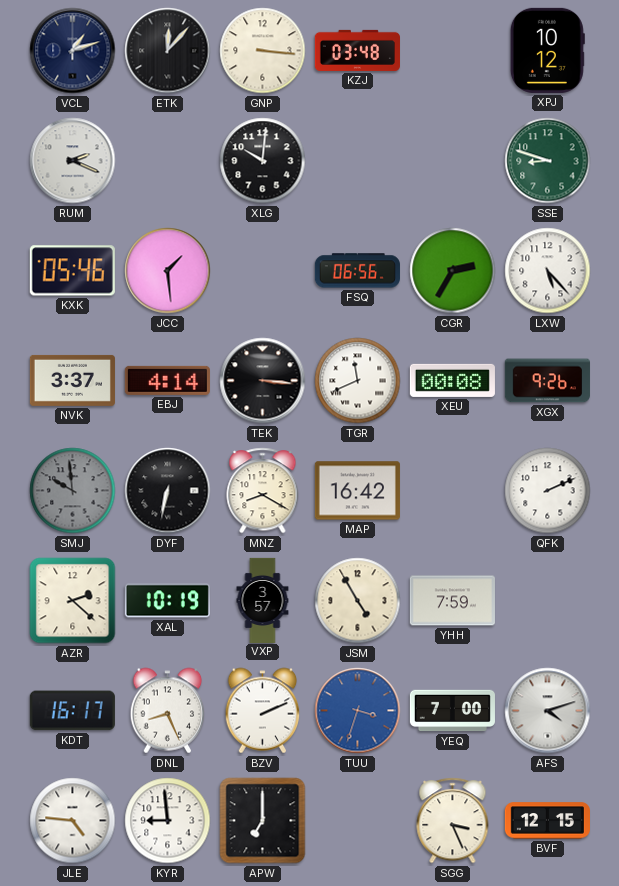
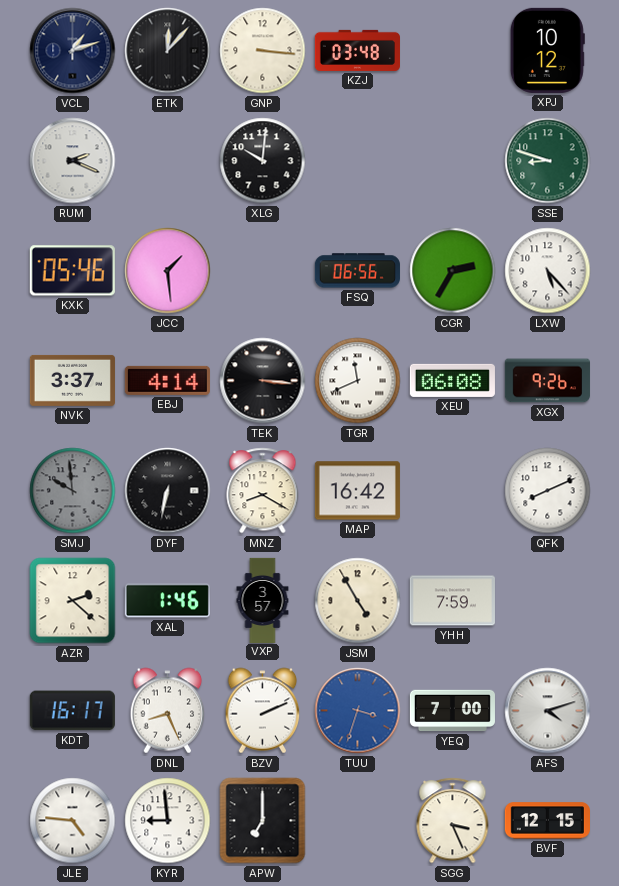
XEU: 00:08 -> 06:08
QFK: 2:11 -> 8:11
XAL: 10:19 -> 1:46
